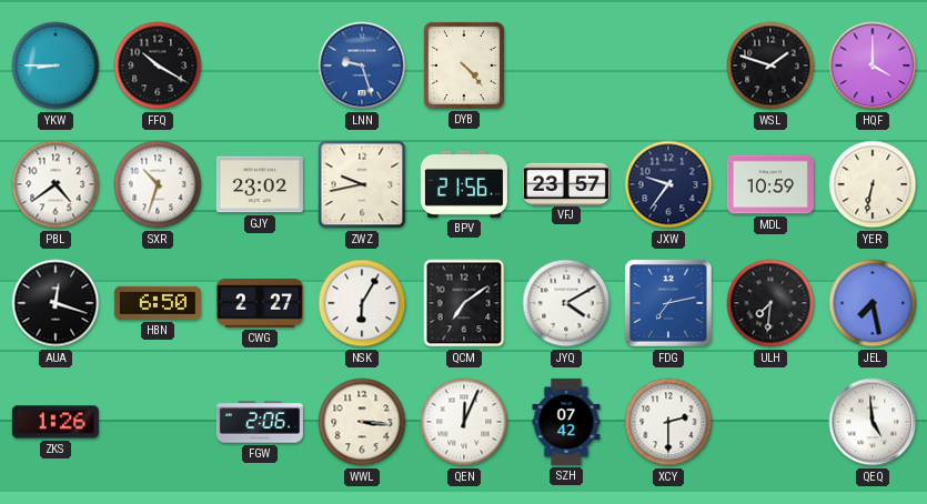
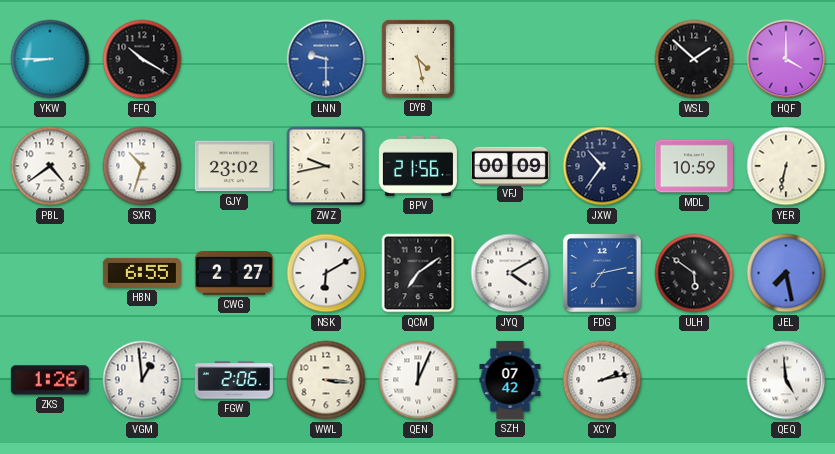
LNN: 9:27 -> 9:30
DYB: 4:23 -> 4:28
WSL: 1:48 -> 1:52
VFJ: 23:57 -> 00:09
JXW: 9:36 -> 10:36
AUA: 12:18 -> none
HBN: 6:50 -> 6:55
NSK: 6:05 -> 6:10
ULH: 7:31 -> 5:51
VGM: none -> 12:59
XCY: 2:30 -> 2:13
